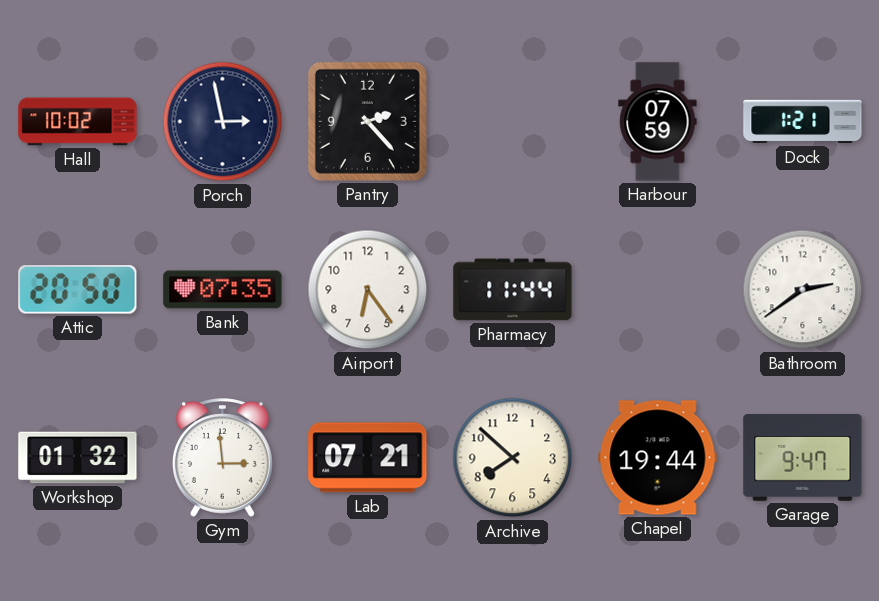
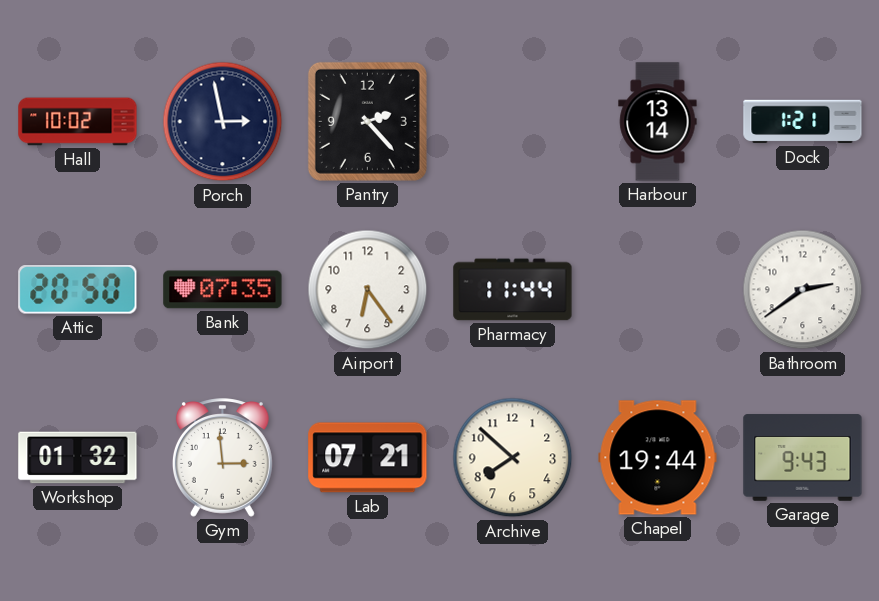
Harbour: 07:59 -> 13:14
Garage: 9:47 -> 9:43
